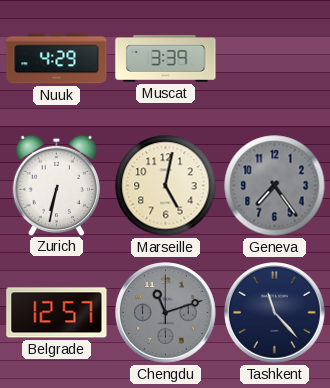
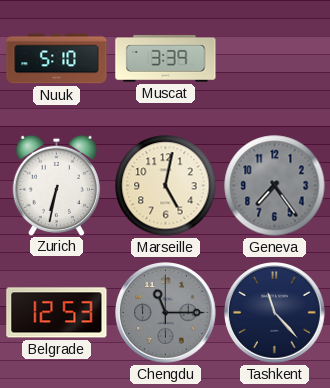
Nuuk: 4:29 -> 5:10
Belgrade: 12:57 -> 12:53
Chengdu: 11:12 -> 11:15
